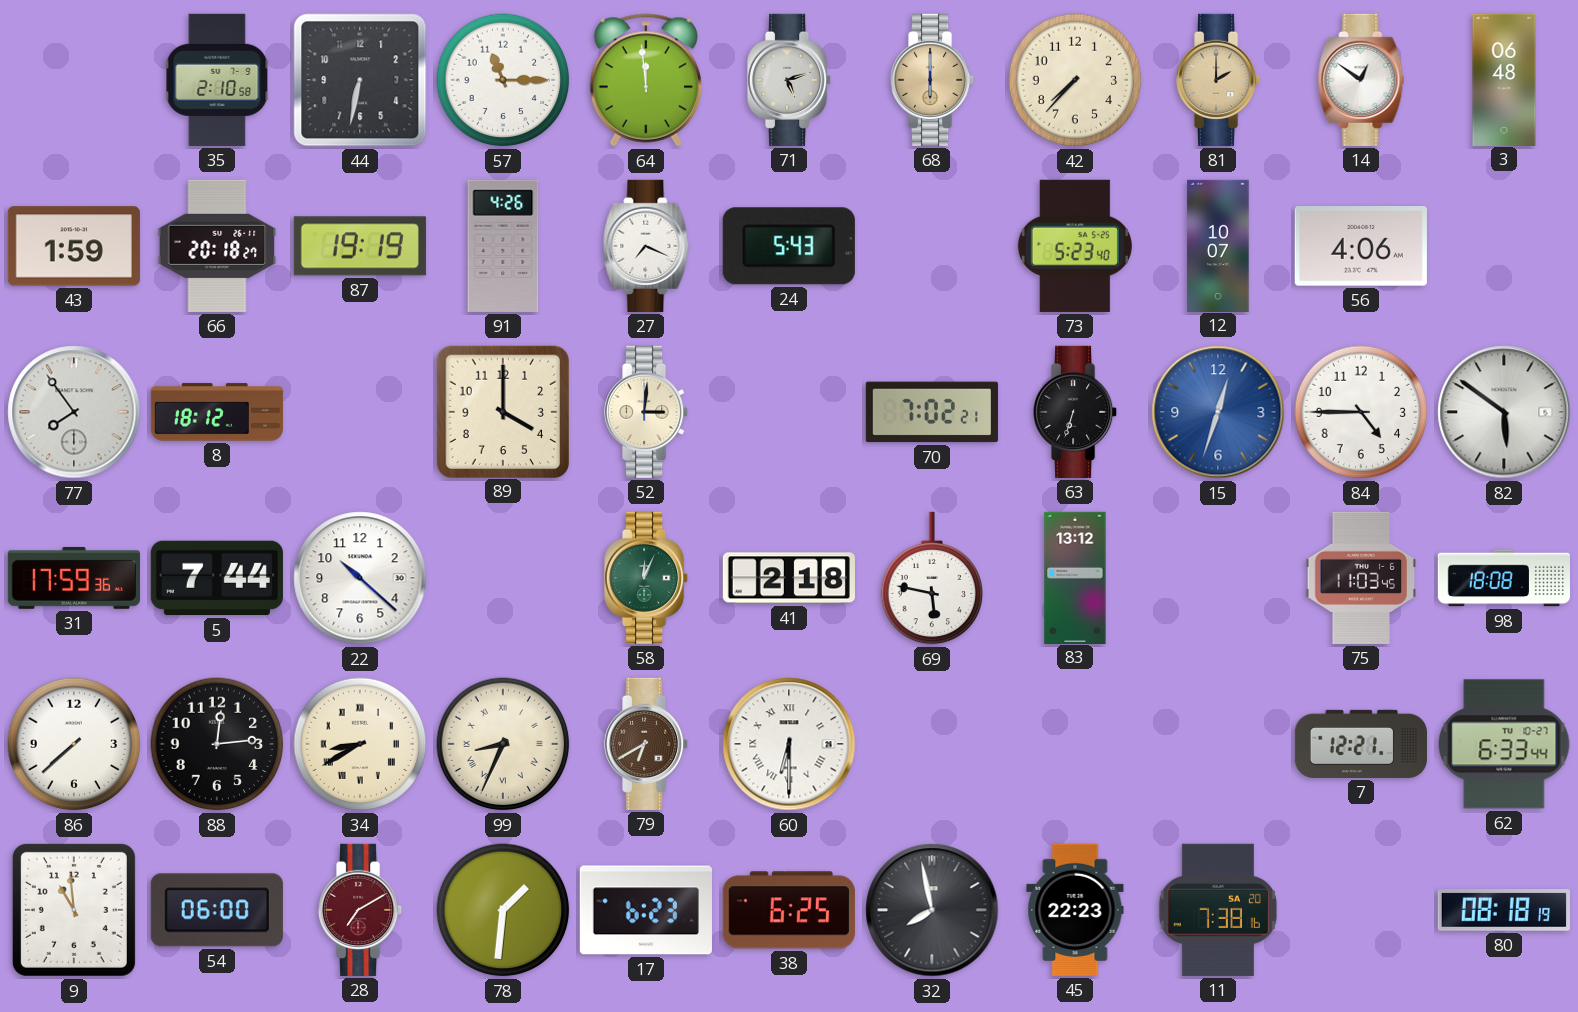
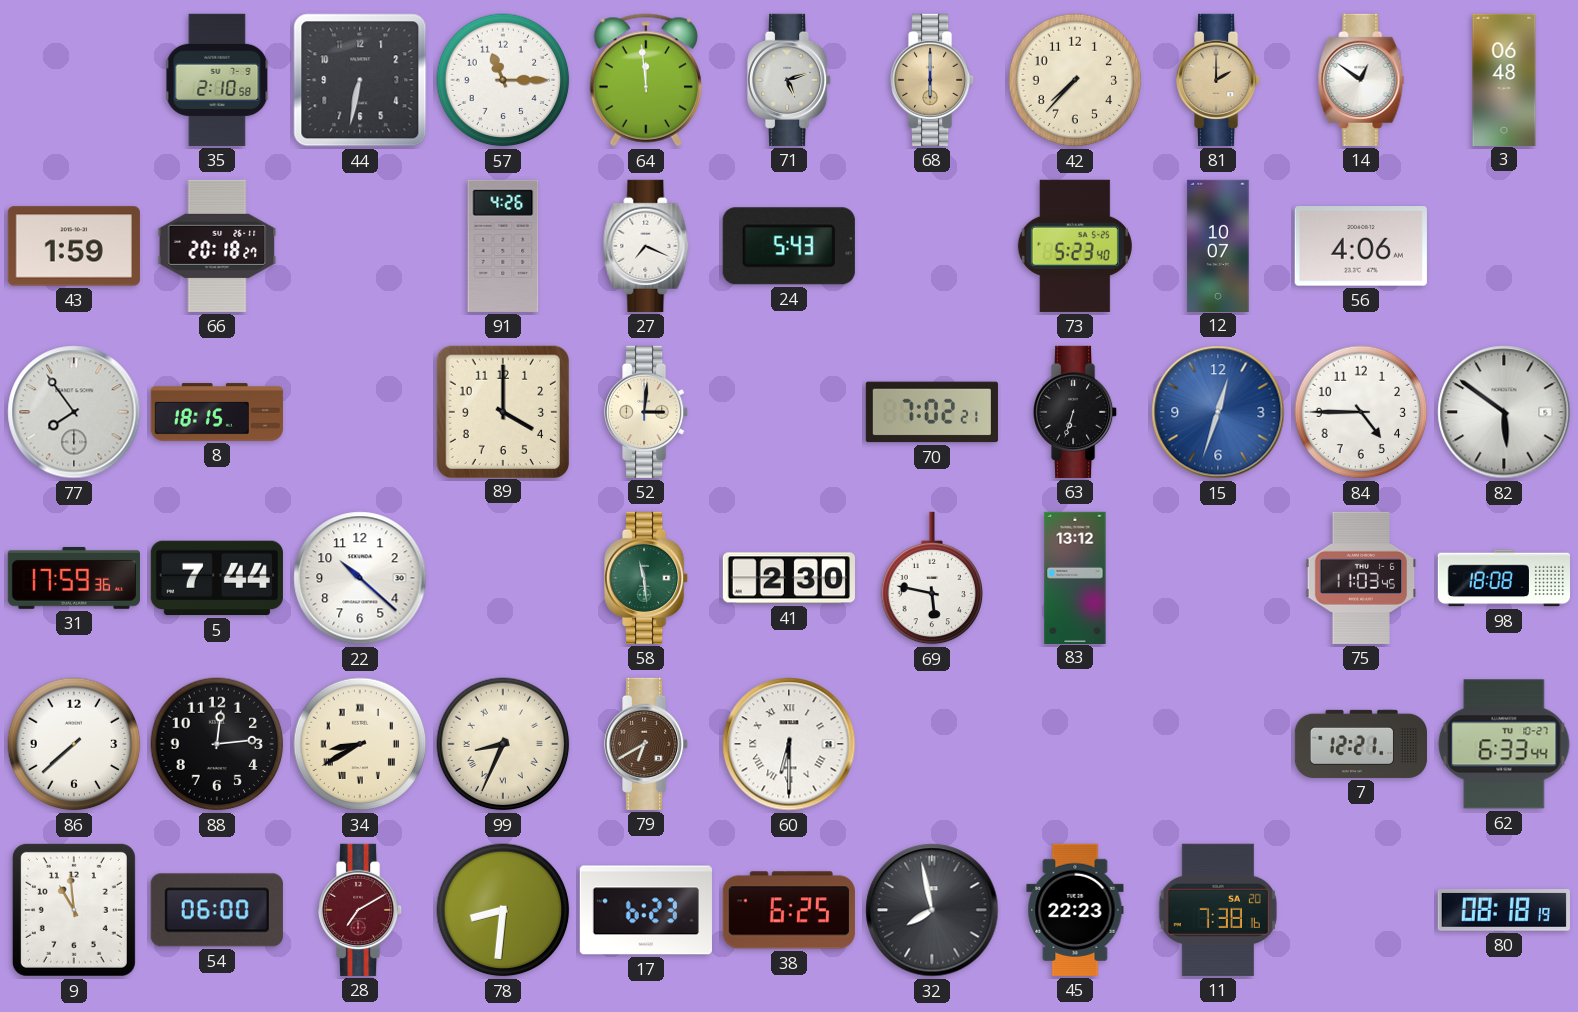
87: 19:19 -> none
8: 18:12 -> 18:15
58: 12:04 -> 11:29
41: 2:18 -> 2:30
78: 1:31 -> 8:31
